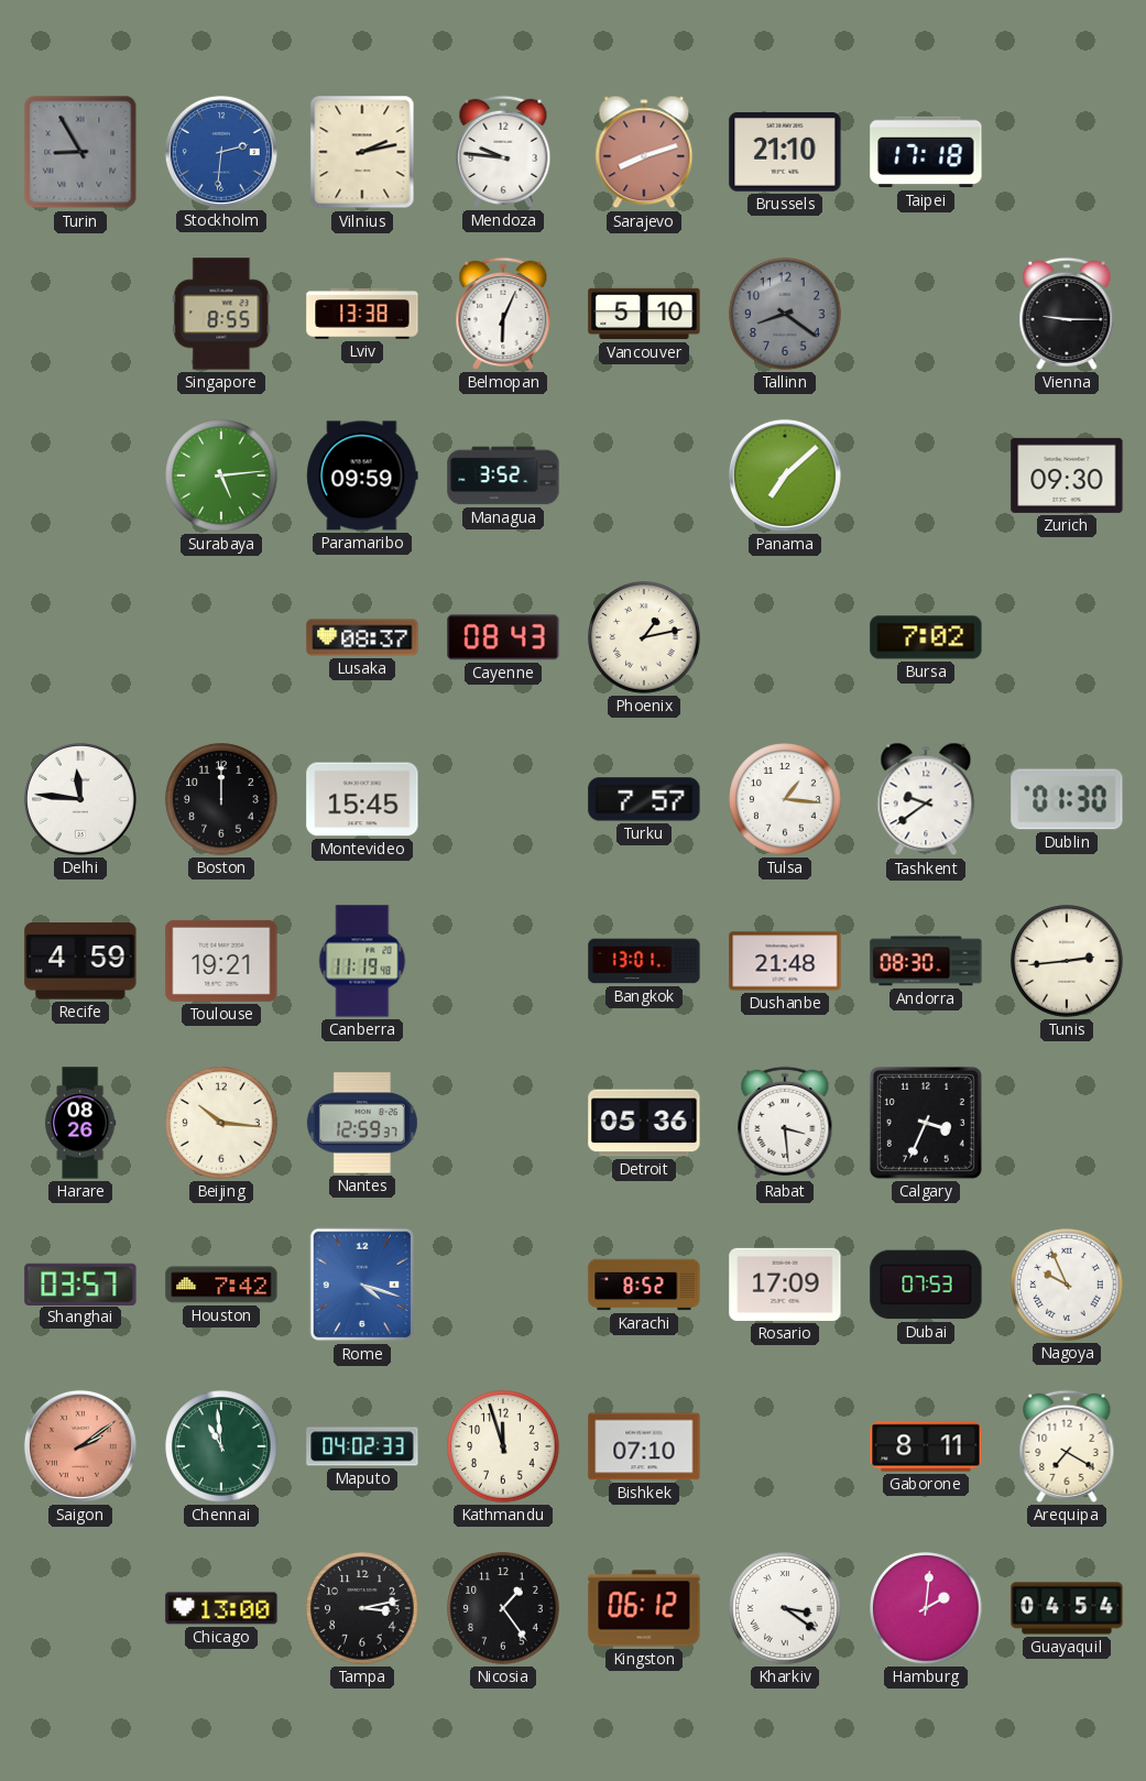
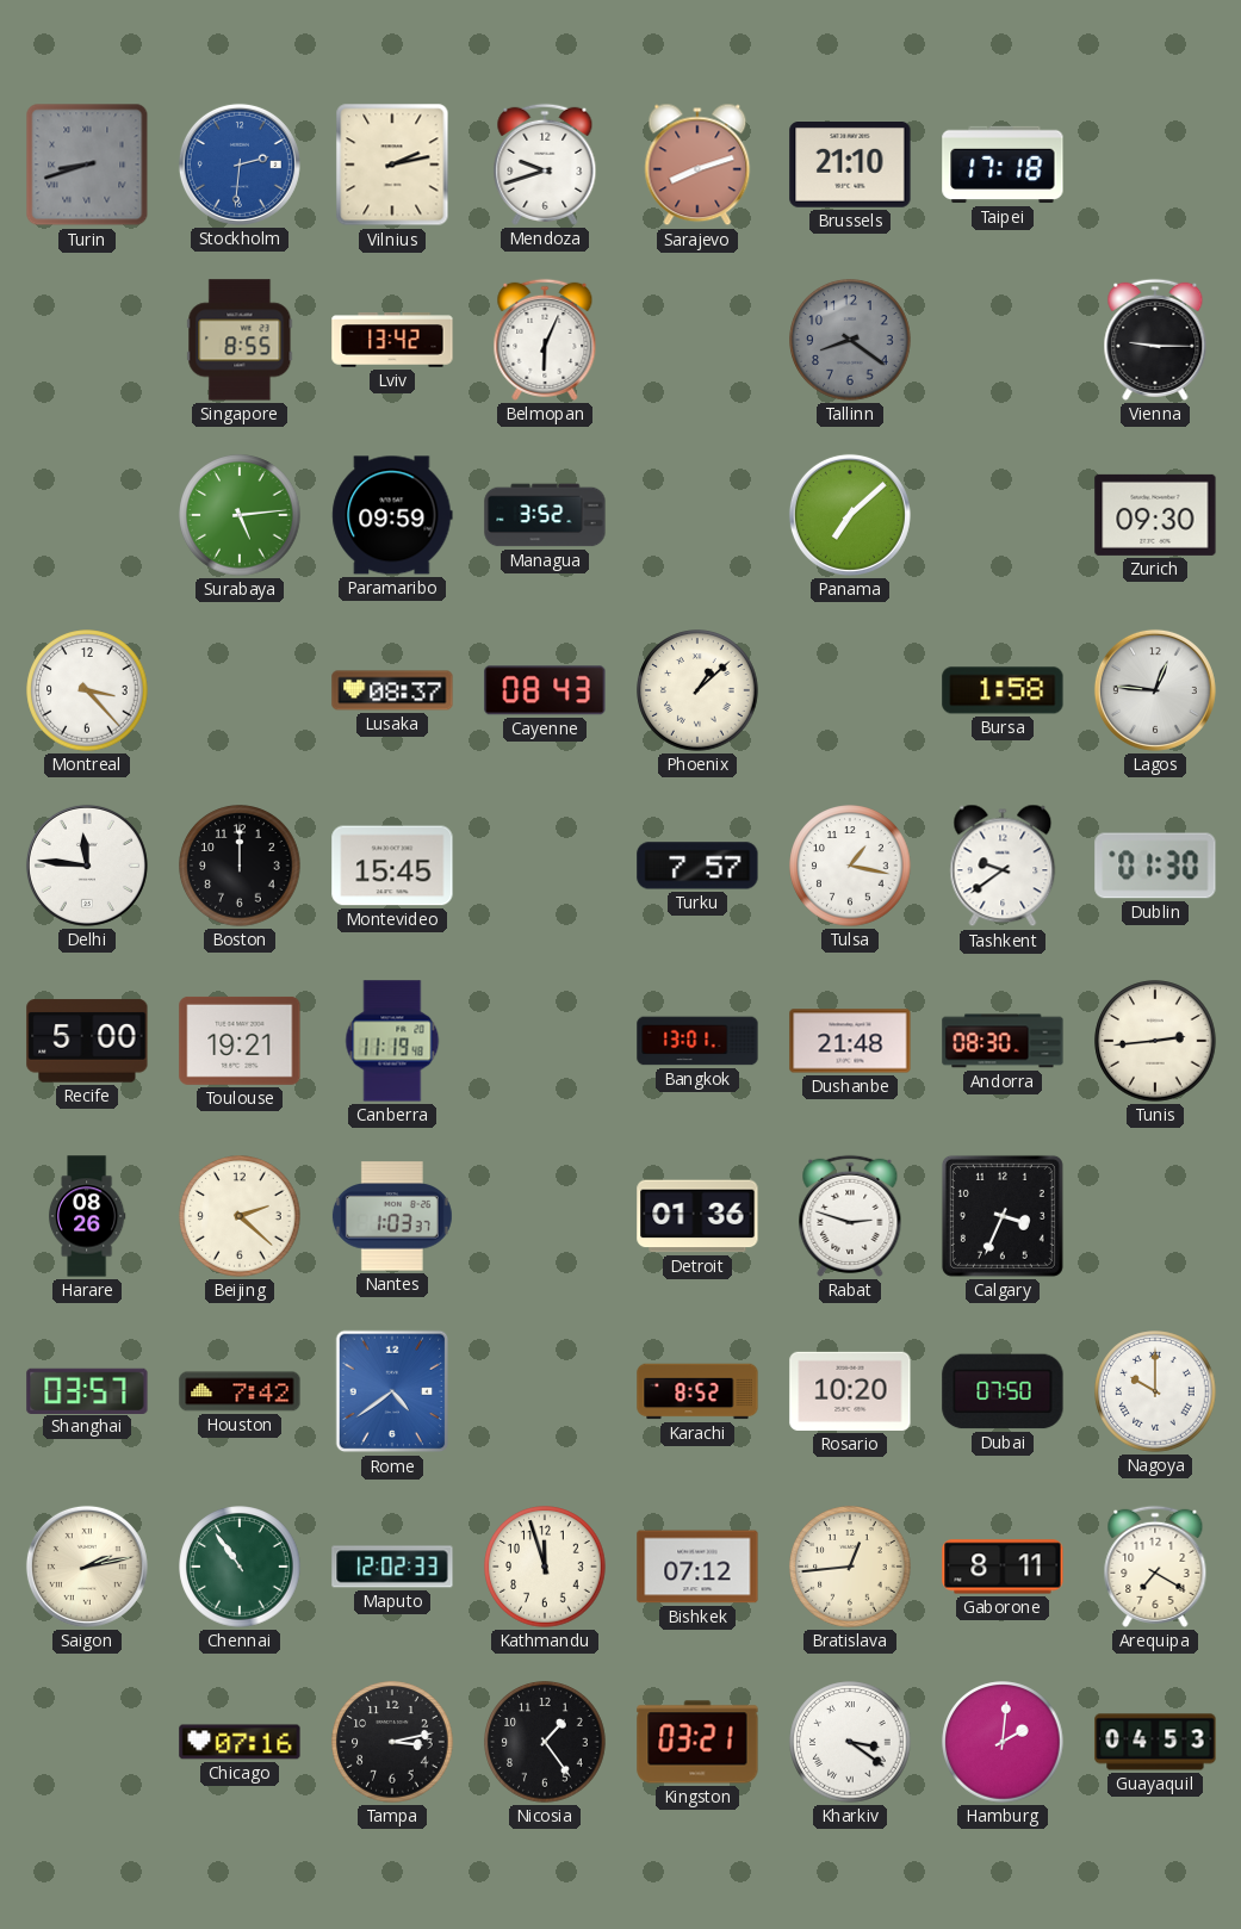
Turin: 8:55 -> 8:42
Mendoza: 9:46 -> 9:42
Lviv: 13:38 -> 13:42
Vancouver: 5:10 -> none
Montreal: none -> 3:23
Phoenix: 1:13 -> 1:08
Bursa: 7:02 -> 1:58
Lagos: none -> 12:46
Tulsa: 1:16 -> 1:17
Recife: 4:59 -> 5:00
Beijing: 10:16 -> 2:22
Nantes: 12:59 -> 1:03
Detroit: 05:36 -> 01:36
Rabat: 3:29 -> 2:48
Rome: 4:18 -> 4:39
Rosario: 17:09 -> 10:20
Dubai: 07:53 -> 07:50
Nagoya: 9:56 -> 10:00
Saigon: 2:09 -> 2:13
Saigon dial: salmon -> cream
Chennai: 10:59 -> 10:54
Maputo: 04:02 -> 12:02
Bishkek: 07:10 -> 07:12
Bratislava: none -> 12:44
Chicago: 13:00 -> 07:16
Kingston: 06:12 -> 03:21
Guayaquil: 04:54 -> 04:53
